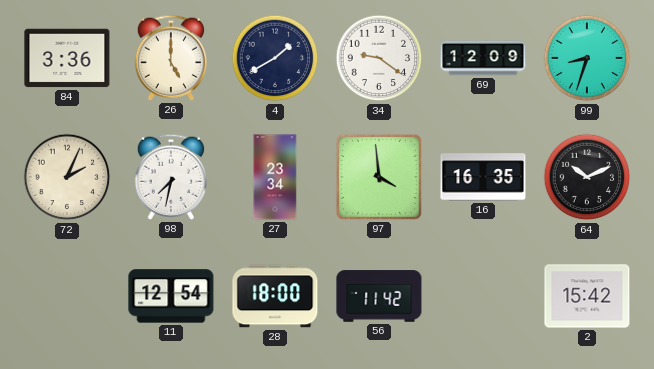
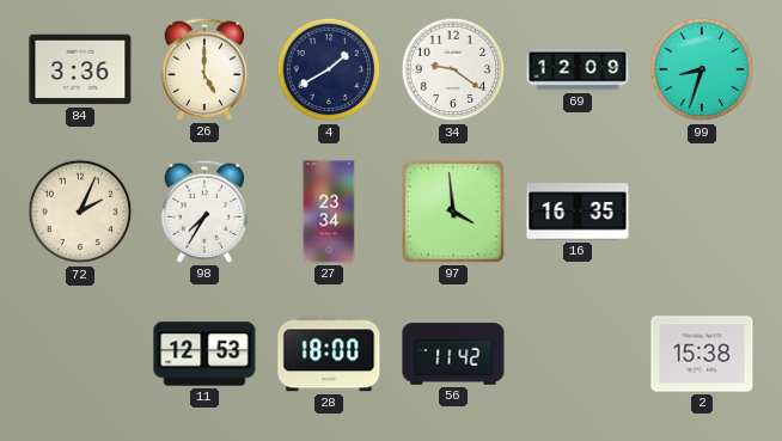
98: 7:32 -> 7:35
64: 10:11 -> none
11: 12:54 -> 12:53
2: 15:42 -> 15:38
